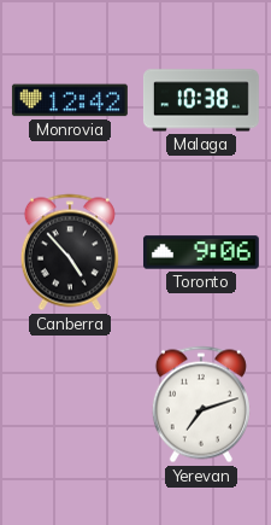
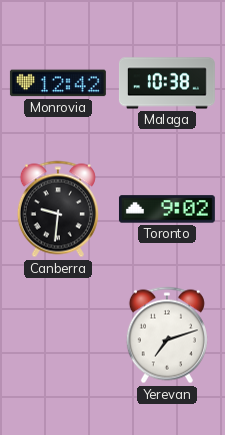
Canberra: 4:53 -> 9:31
Toronto: 9:06 -> 9:02
